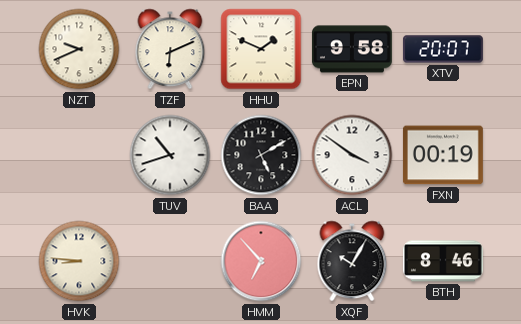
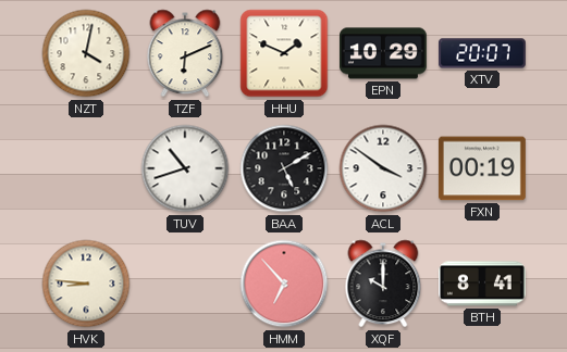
NZT: 9:41 -> 4:02
EPN: 9:58 -> 10:29
XQF: 10:05 -> 10:00
BTH: 8:46 -> 8:41
